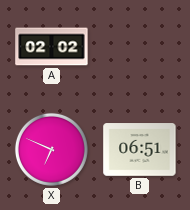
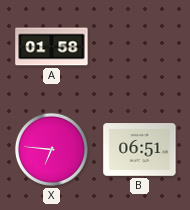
A: 02:02 -> 01:58
X: 6:49 -> 6:46
